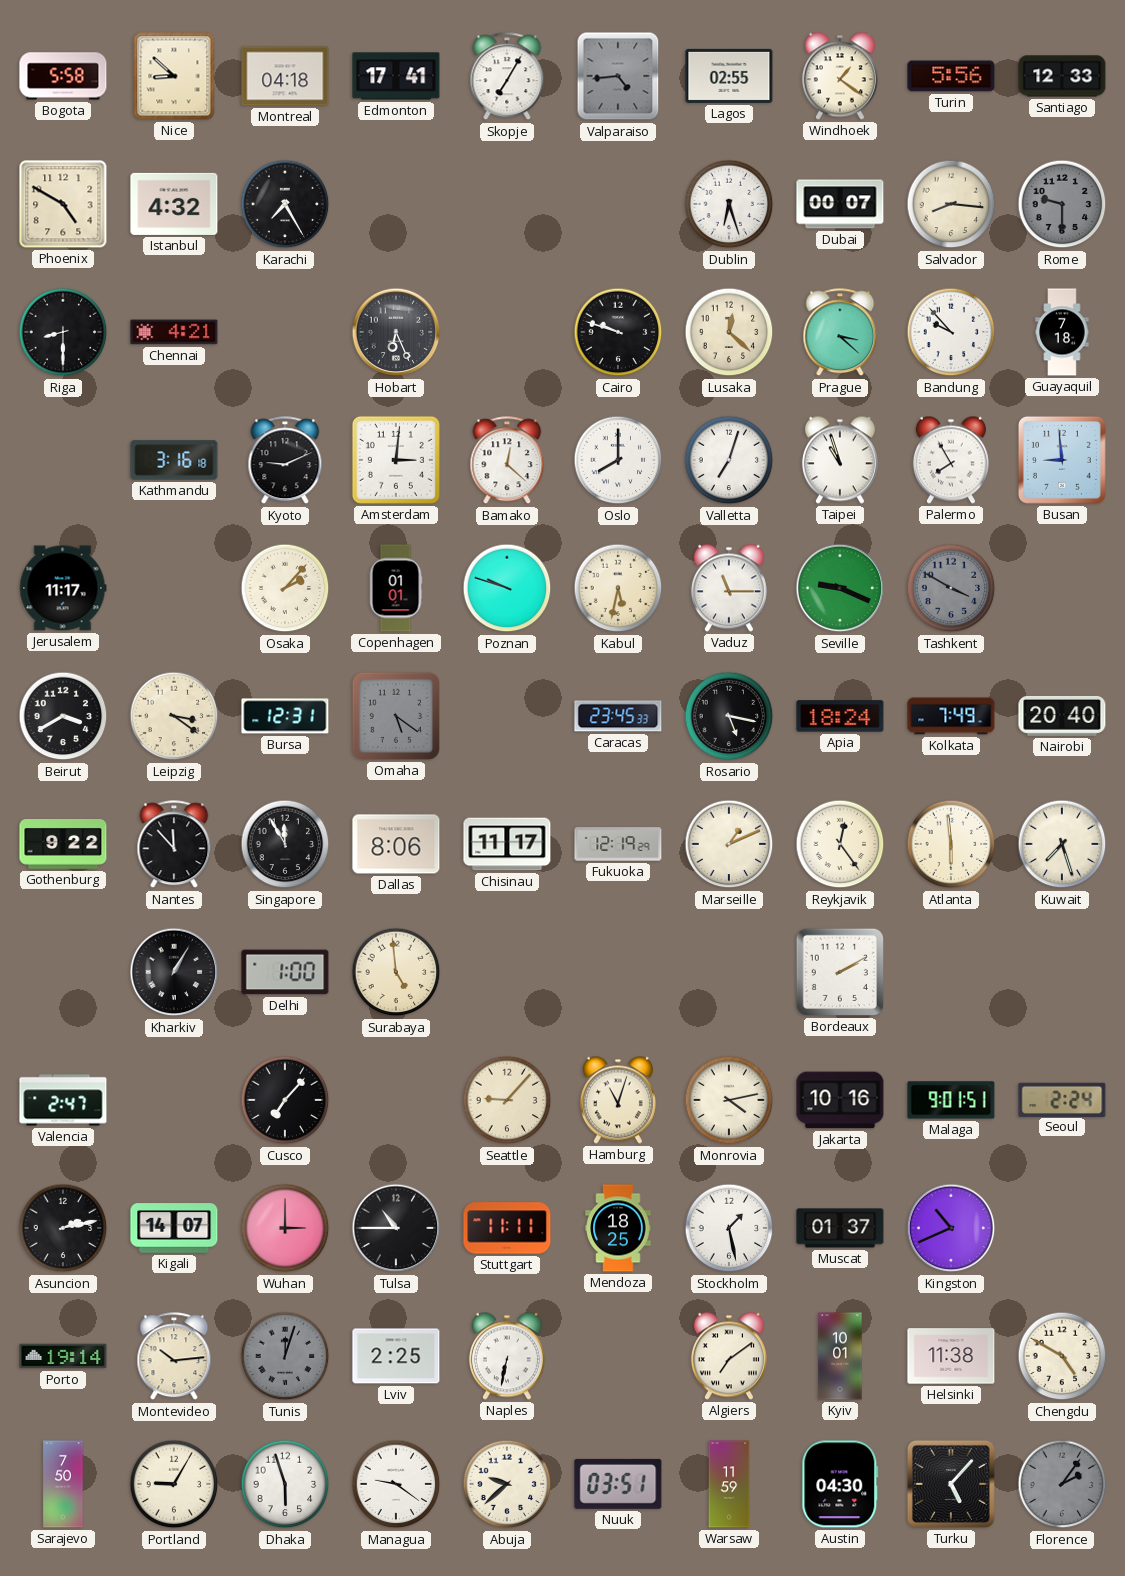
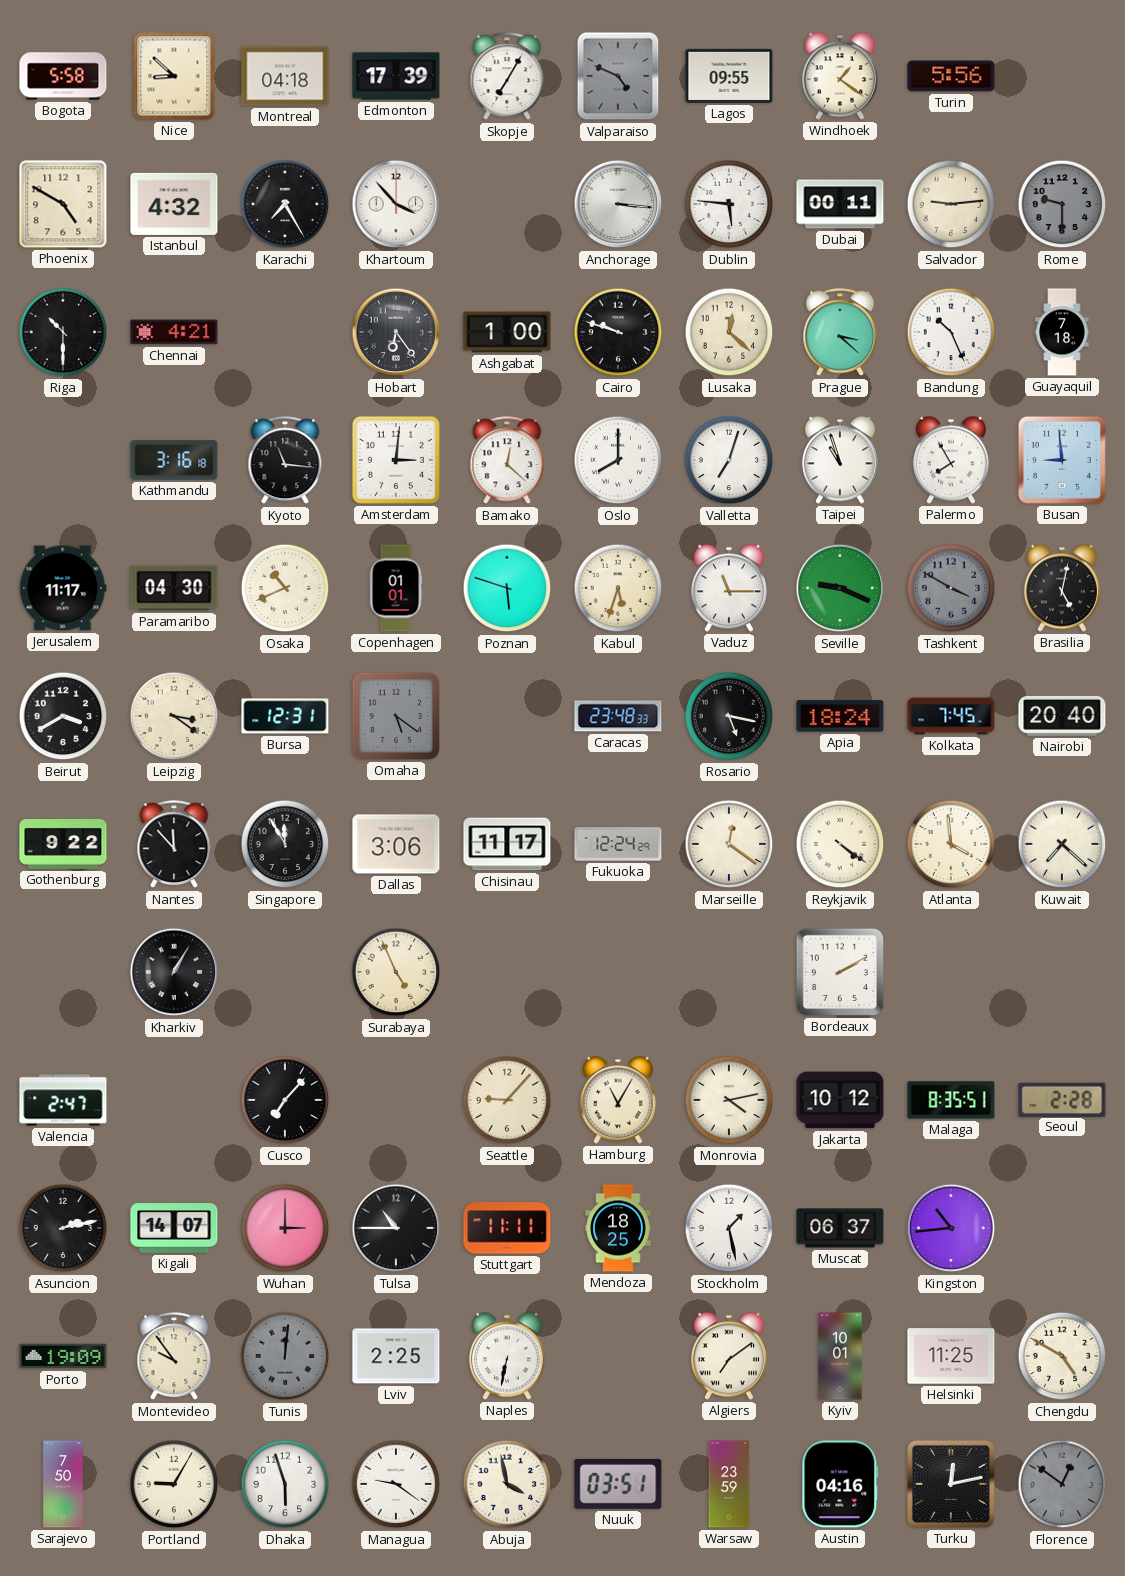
Edmonton: 17:41 -> 17:39
Valparaiso: 4:44 -> 4:49
Lagos: 02:55 -> 09:55
Santiago: 12:33 -> none
Khartoum: none -> 3:53
Anchorage: none -> 3:16
Dublin: 6:27 -> 5:46
Dubai: 00:07 -> 00:11
Salvador: 8:16 -> 9:14
Riga: 8:30 -> 10:30
Hobart: 6:26 -> 6:24
Ashgabat: none -> 1:00
Bandung: 9:53 -> 10:26
Kyoto: 9:11 -> 11:16
Paramaribo: none -> 04:30
Osaka: 2:07 -> 10:41
Poznan: 9:48 -> 5:48
Kabul: 5:32 -> 5:33
Brasilia: none -> 5:02
Caracas: 23:45 -> 23:48
Kolkata: 7:49 -> 7:45
Dallas: 8:06 -> 3:06
Fukuoka: 12:19 -> 12:24
Marseille: 1:11 -> 12:21
Reykjavik: 12:24 -> 4:21
Atlanta: 5:59 -> 3:59
Kuwait: 7:27 -> 7:22
Delhi: 1:00 -> none
Surabaya: 4:59 -> 4:56
Hamburg: 11:03 -> 11:05
Jakarta: 10:16 -> 10:12
Malaga: 9:01 -> 8:35
Seoul: 2:24 -> 2:28
Muscat: 01:37 -> 06:37
Kingston: 10:41 -> 10:44
Porto: 19:14 -> 19:09
Montevideo: 10:14 -> 9:54
Tunis: 12:03 -> 12:01
Helsinki: 11:38 -> 11:25
Abuja: 9:38 -> 3:58
Warsaw: 11:59 -> 23:59
Austin: 04:30 -> 04:16
Turku: 5:07 -> 12:13
Florence: 2:06 -> 12:51
